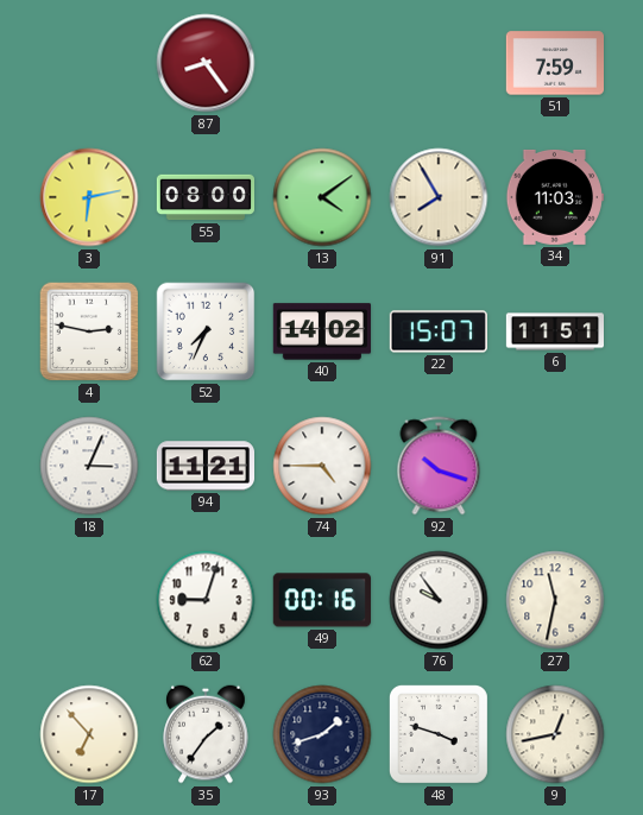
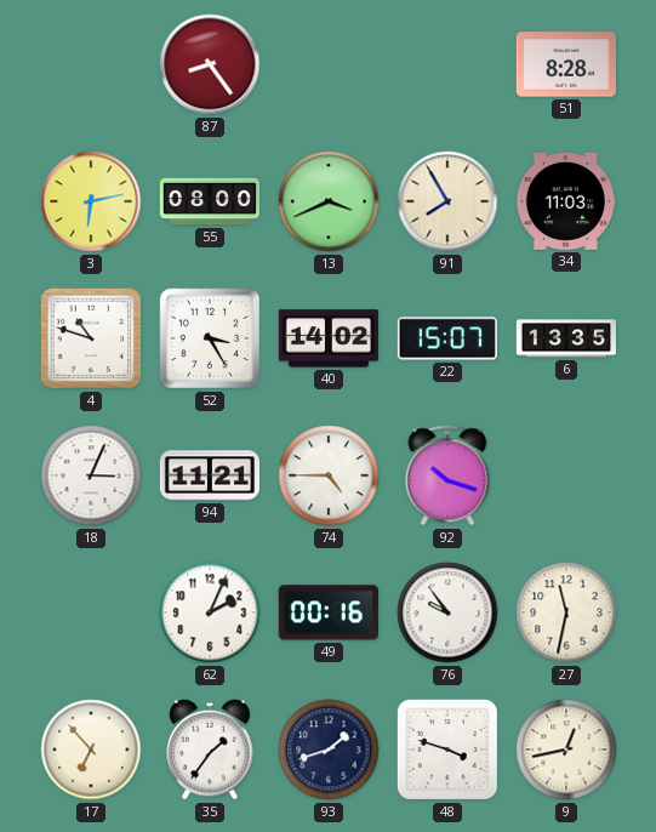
51: 7:59 -> 8:28
13: 4:09 -> 3:41
4: 2:47 -> 10:48
52: 7:34 -> 3:25
6: 11:51 -> 13:35
62: 9:03 -> 2:04
